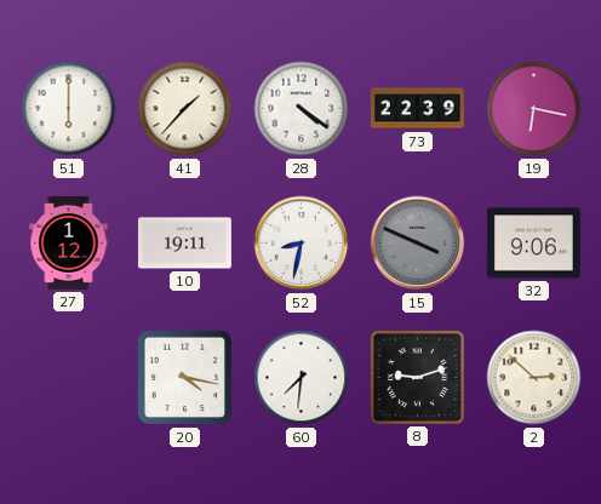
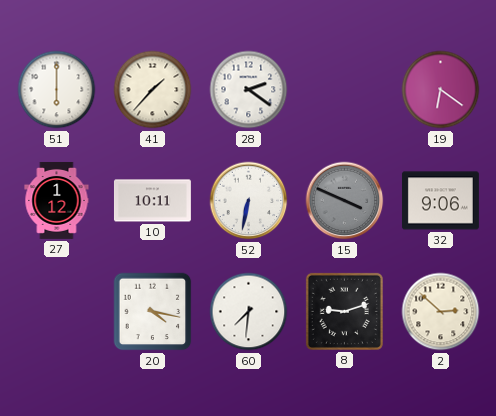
28: 4:21 -> 2:21
73: 22:39 -> none
19: 6:17 -> 6:21
10: 19:11 -> 10:11
52: 8:32 -> 6:32
